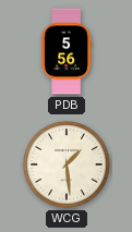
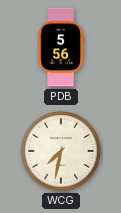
WCG: 1:29 -> 7:32
